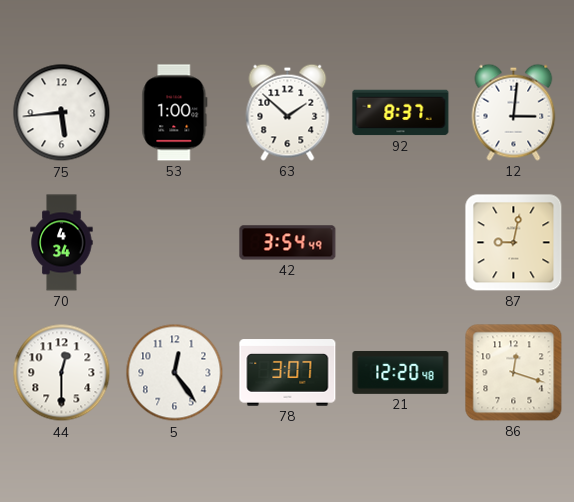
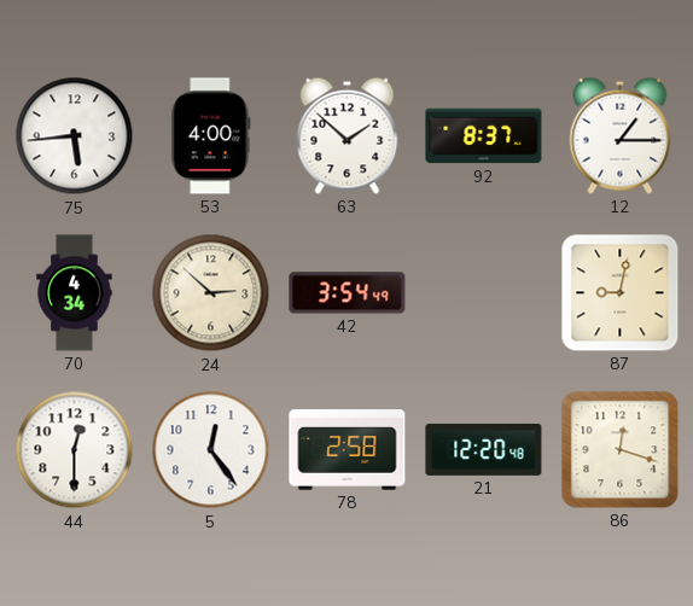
53: 1:00 -> 4:00
12: 3:01 -> 1:15
24: none -> 2:52
78: 3:07 -> 2:58
